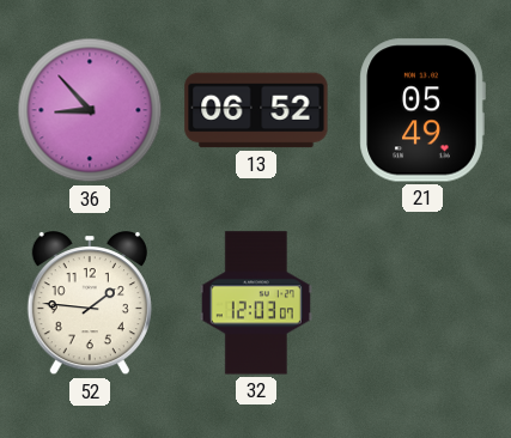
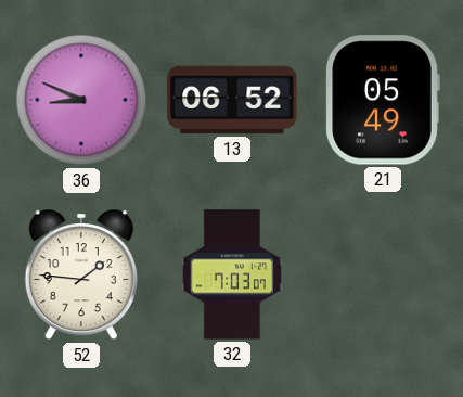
36: 8:53 -> 8:49
32: 12:03 -> 7:03
